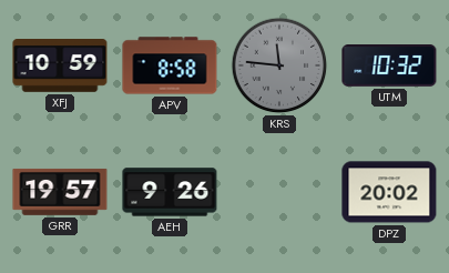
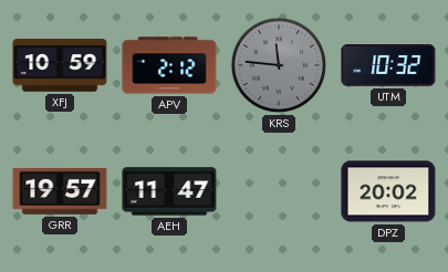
APV: 8:58 -> 2:12
AEH: 9:26 -> 11:47
